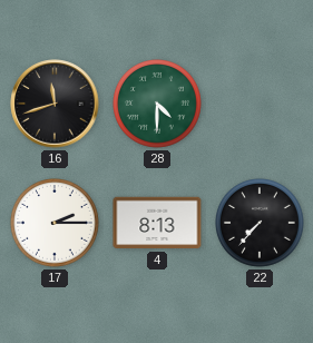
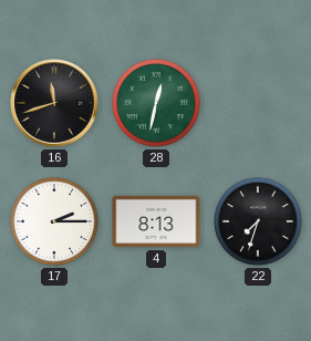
28: 4:30 -> 12:32
22: 7:37 -> 7:33
